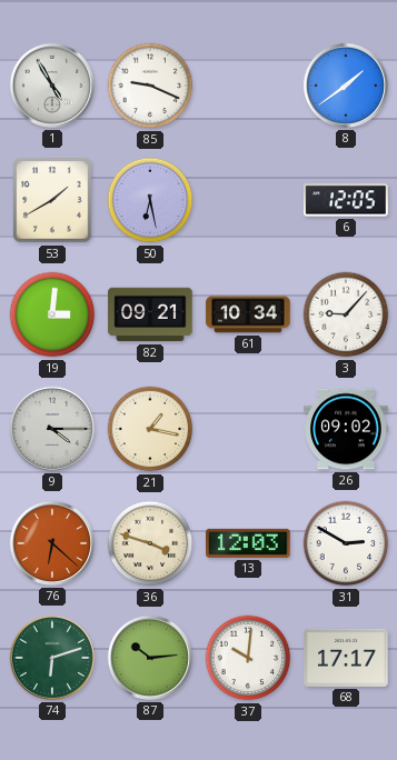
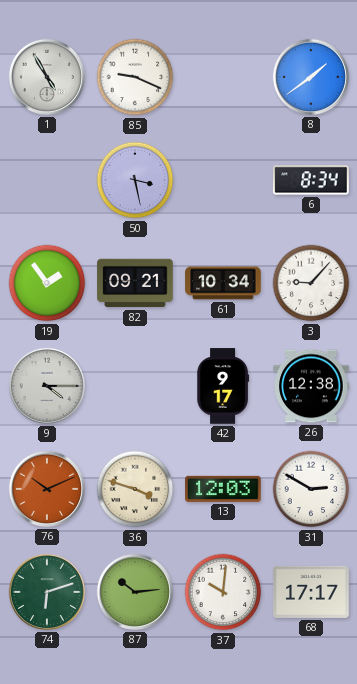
53: 1:40 -> none
50: 6:28 -> 3:28
6: 12:05 -> 8:34
19: 3:01 -> 1:54
21: 1:17 -> none
42: none -> 9:17
26: 09:02 -> 12:38
76: 6:22 -> 10:11
